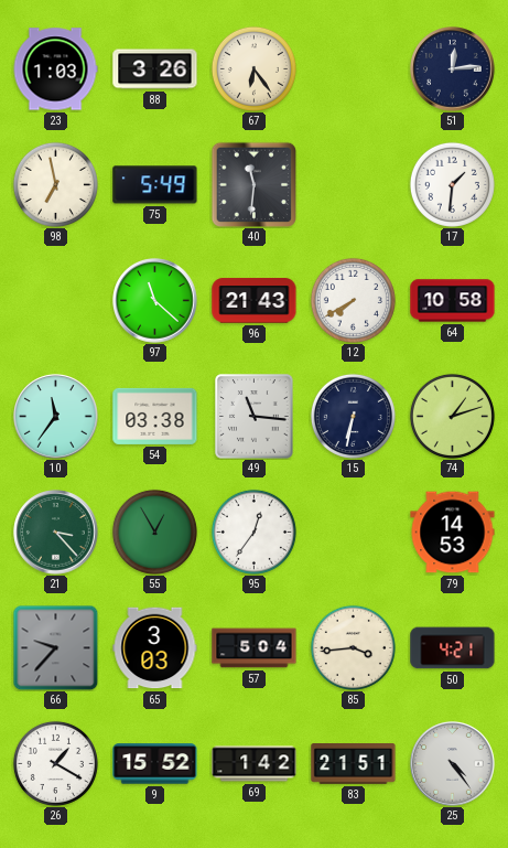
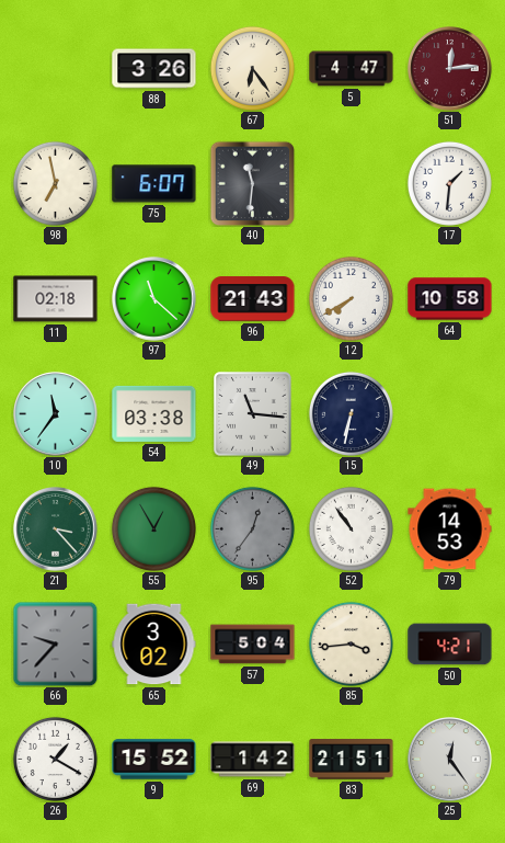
23: 1:03 -> none
5: none -> 4:47
51 dial: navy -> burgundy
75: 5:49 -> 6:07
11: none -> 02:18
74: 1:12 -> none
95 dial: white -> grey
52: none -> 10:54
65: 3:03 -> 3:02
25: 4:24 -> 12:24
